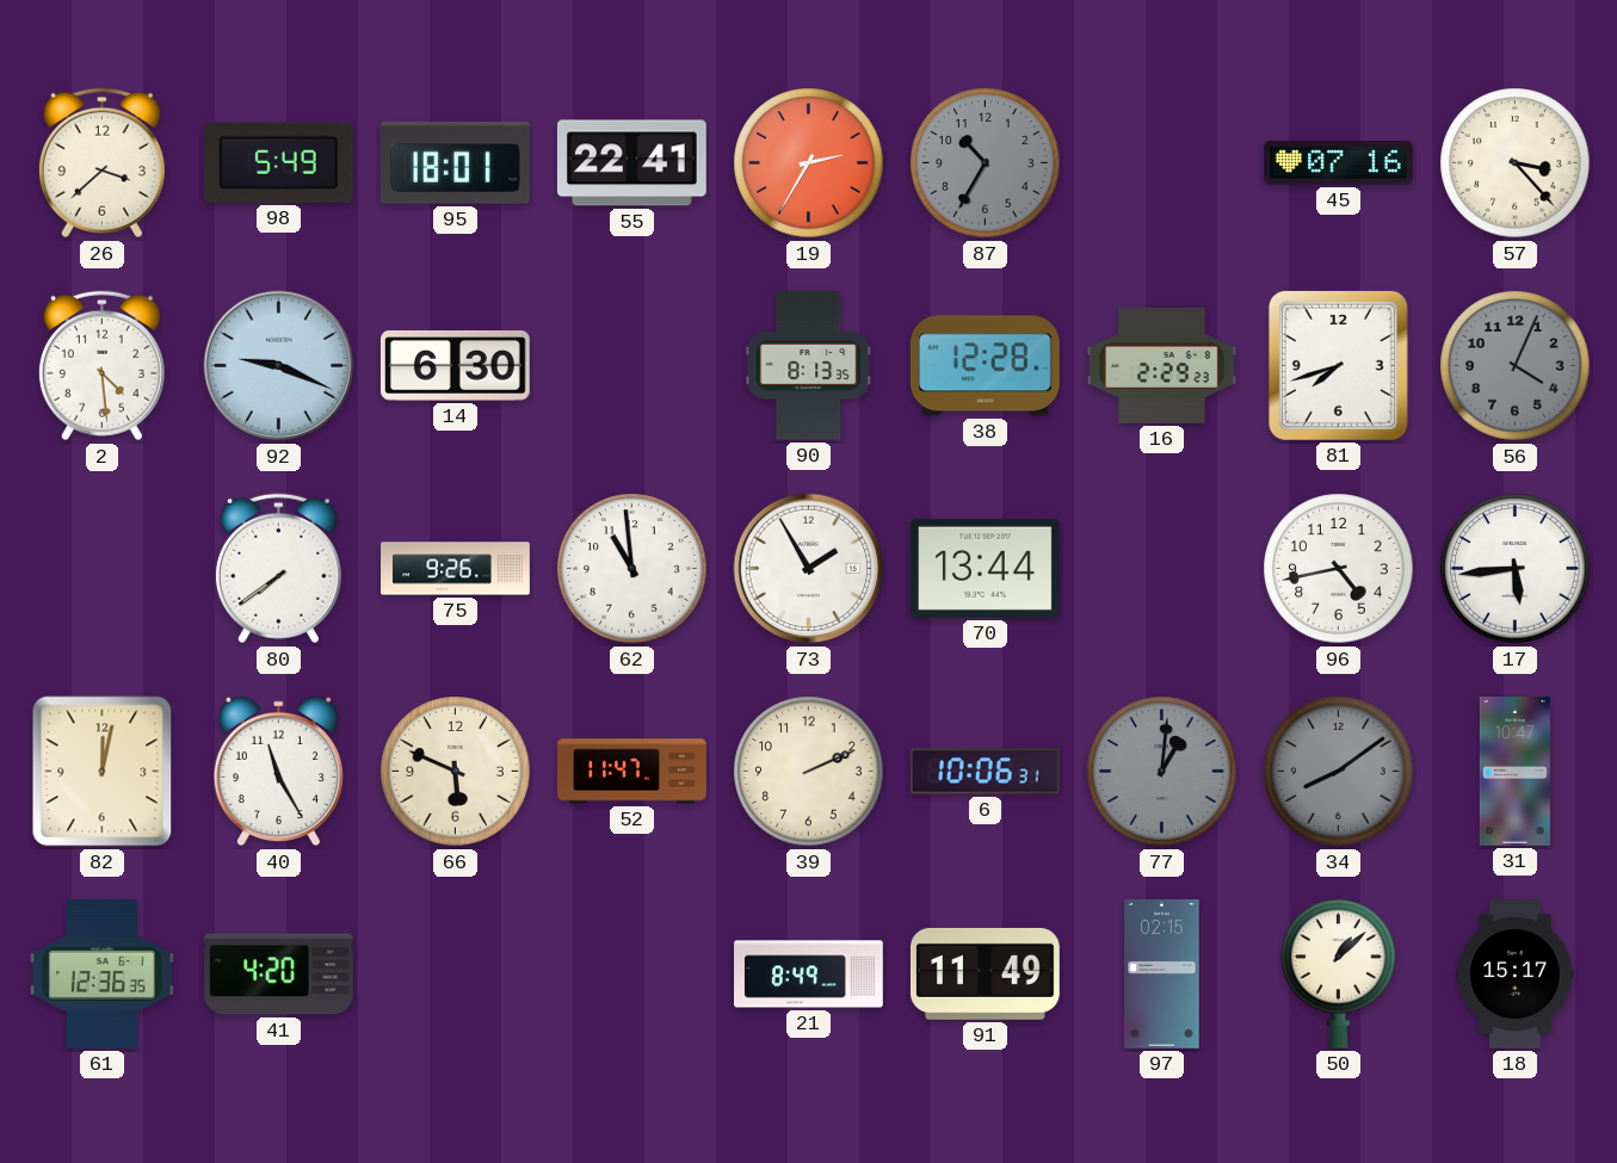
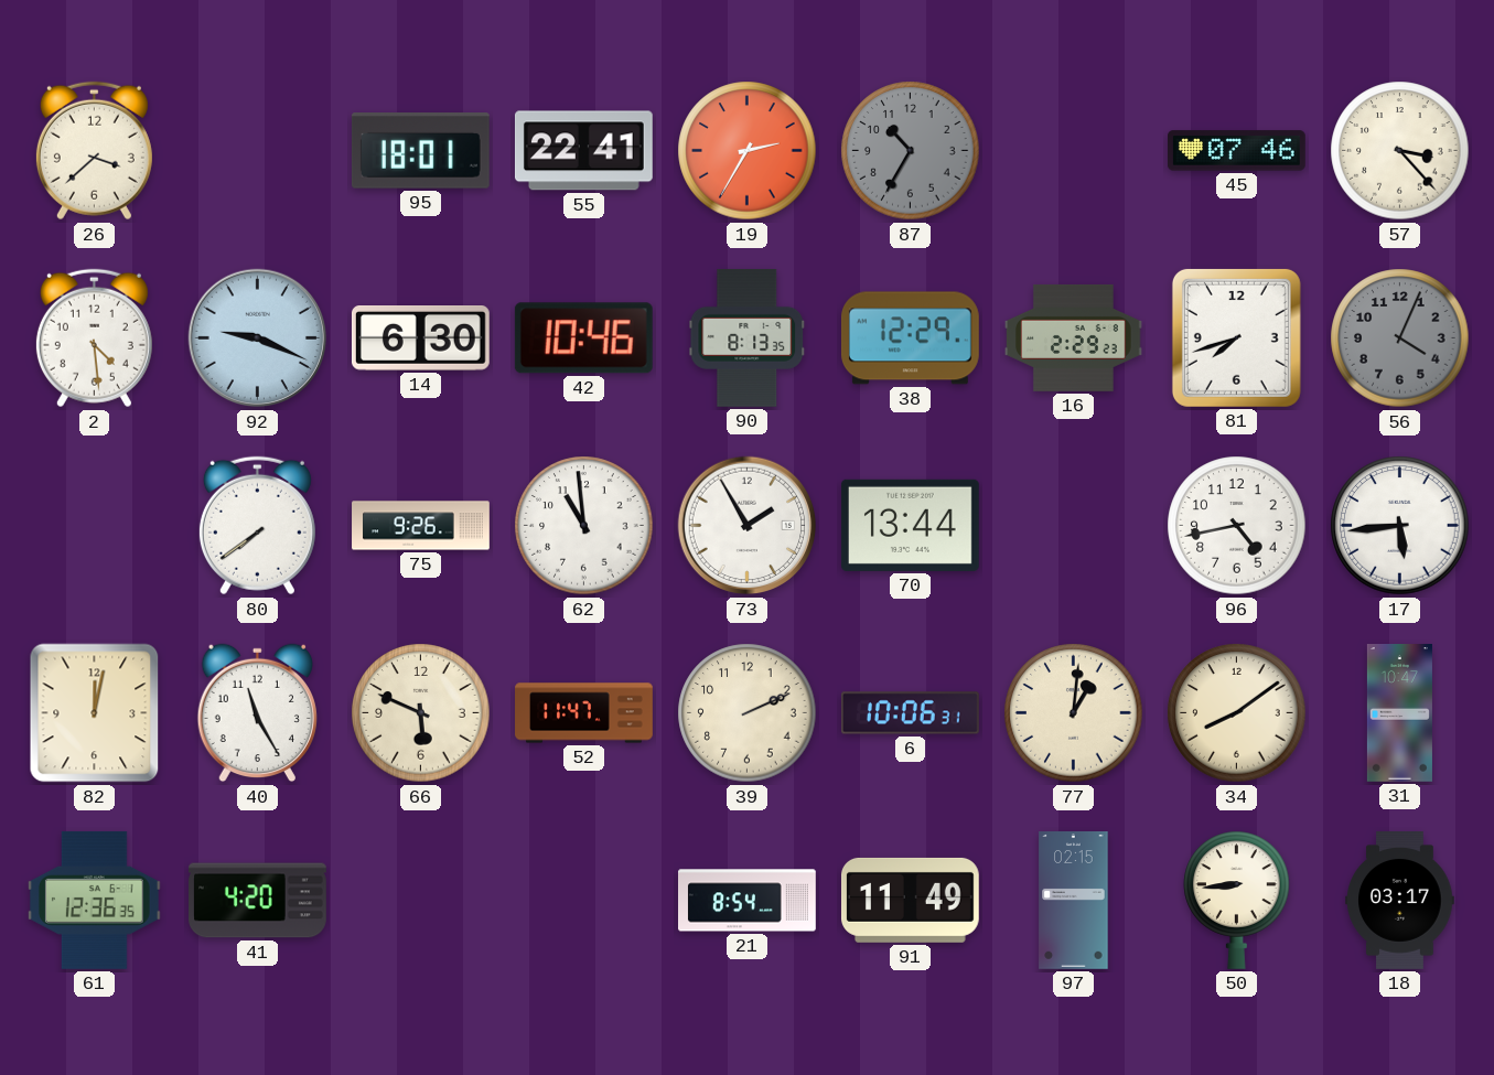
98: 5:49 -> none
45: 07:16 -> 07:46
42: none -> 10:46
38: 12:28 -> 12:29
77 dial: grey -> cream
34 dial: grey -> cream
21: 8:49 -> 8:54
50: 1:08 -> 8:44
18: 15:17 -> 03:17
